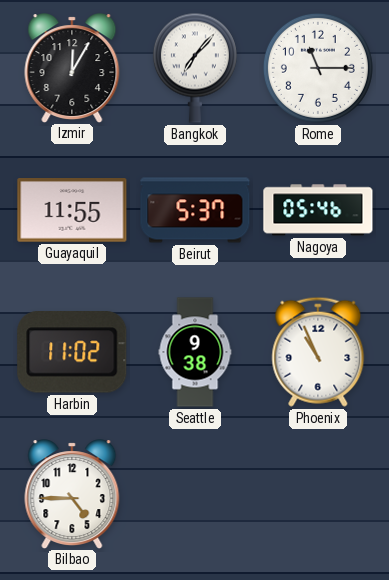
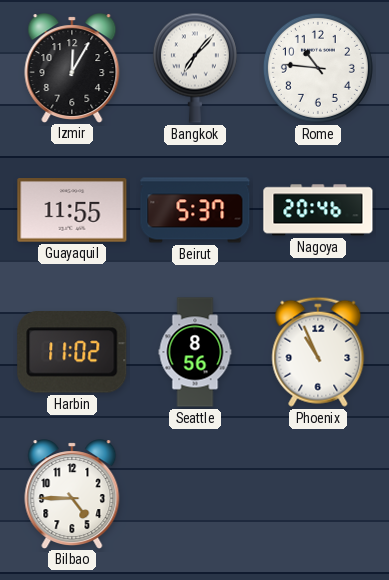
Rome: 11:15 -> 10:46
Nagoya: 05:46 -> 20:46
Seattle: 9:38 -> 8:56
